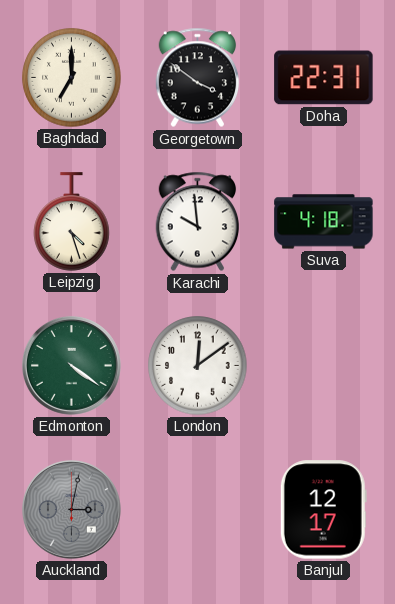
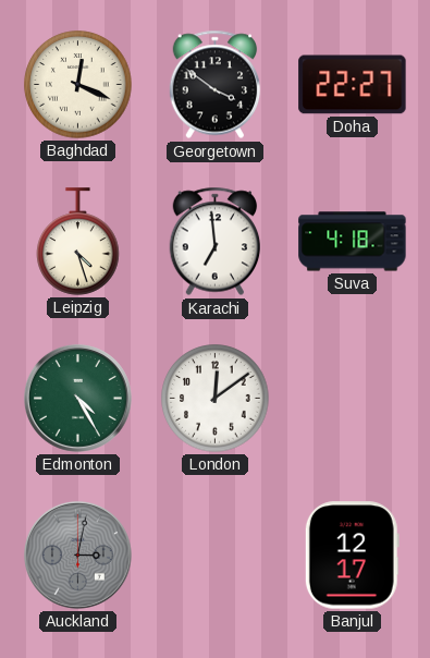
Baghdad: 7:00 -> 12:19
Doha: 22:31 -> 22:27
Karachi: 9:59 -> 6:59
Edmonton: 4:21 -> 4:25
